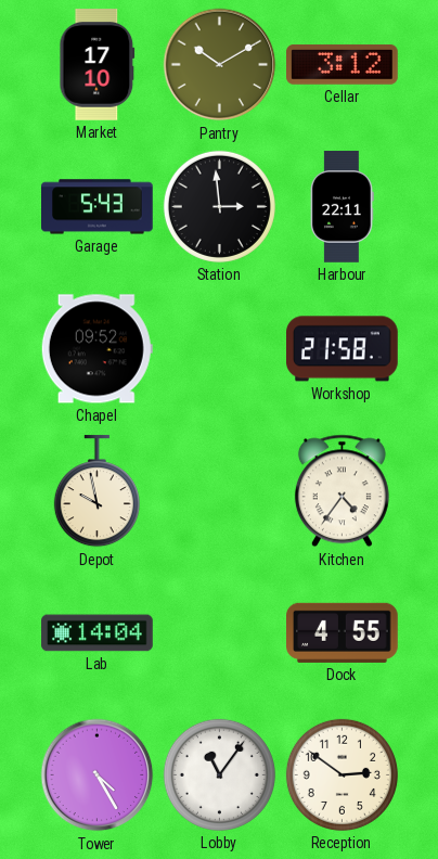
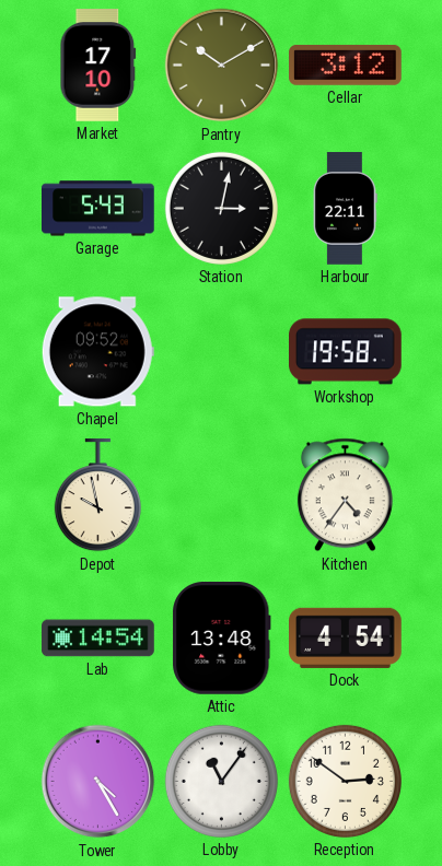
Station: 2:59 -> 3:02
Workshop: 21:58 -> 19:58
Lab: 14:04 -> 14:54
Attic: none -> 13:48
Dock: 4:55 -> 4:54
